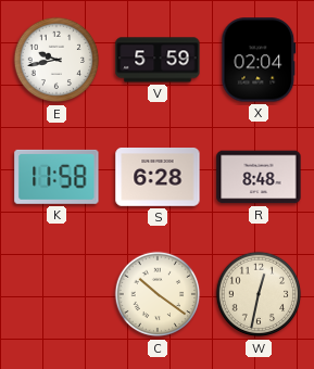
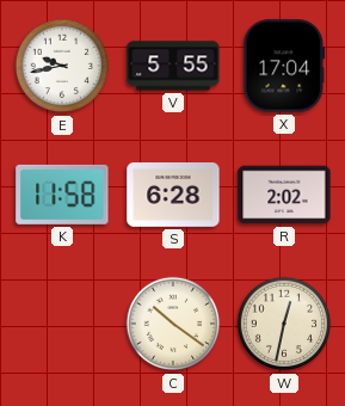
V: 5:59 -> 5:55
X: 02:04 -> 17:04
R: 8:48 -> 2:02
